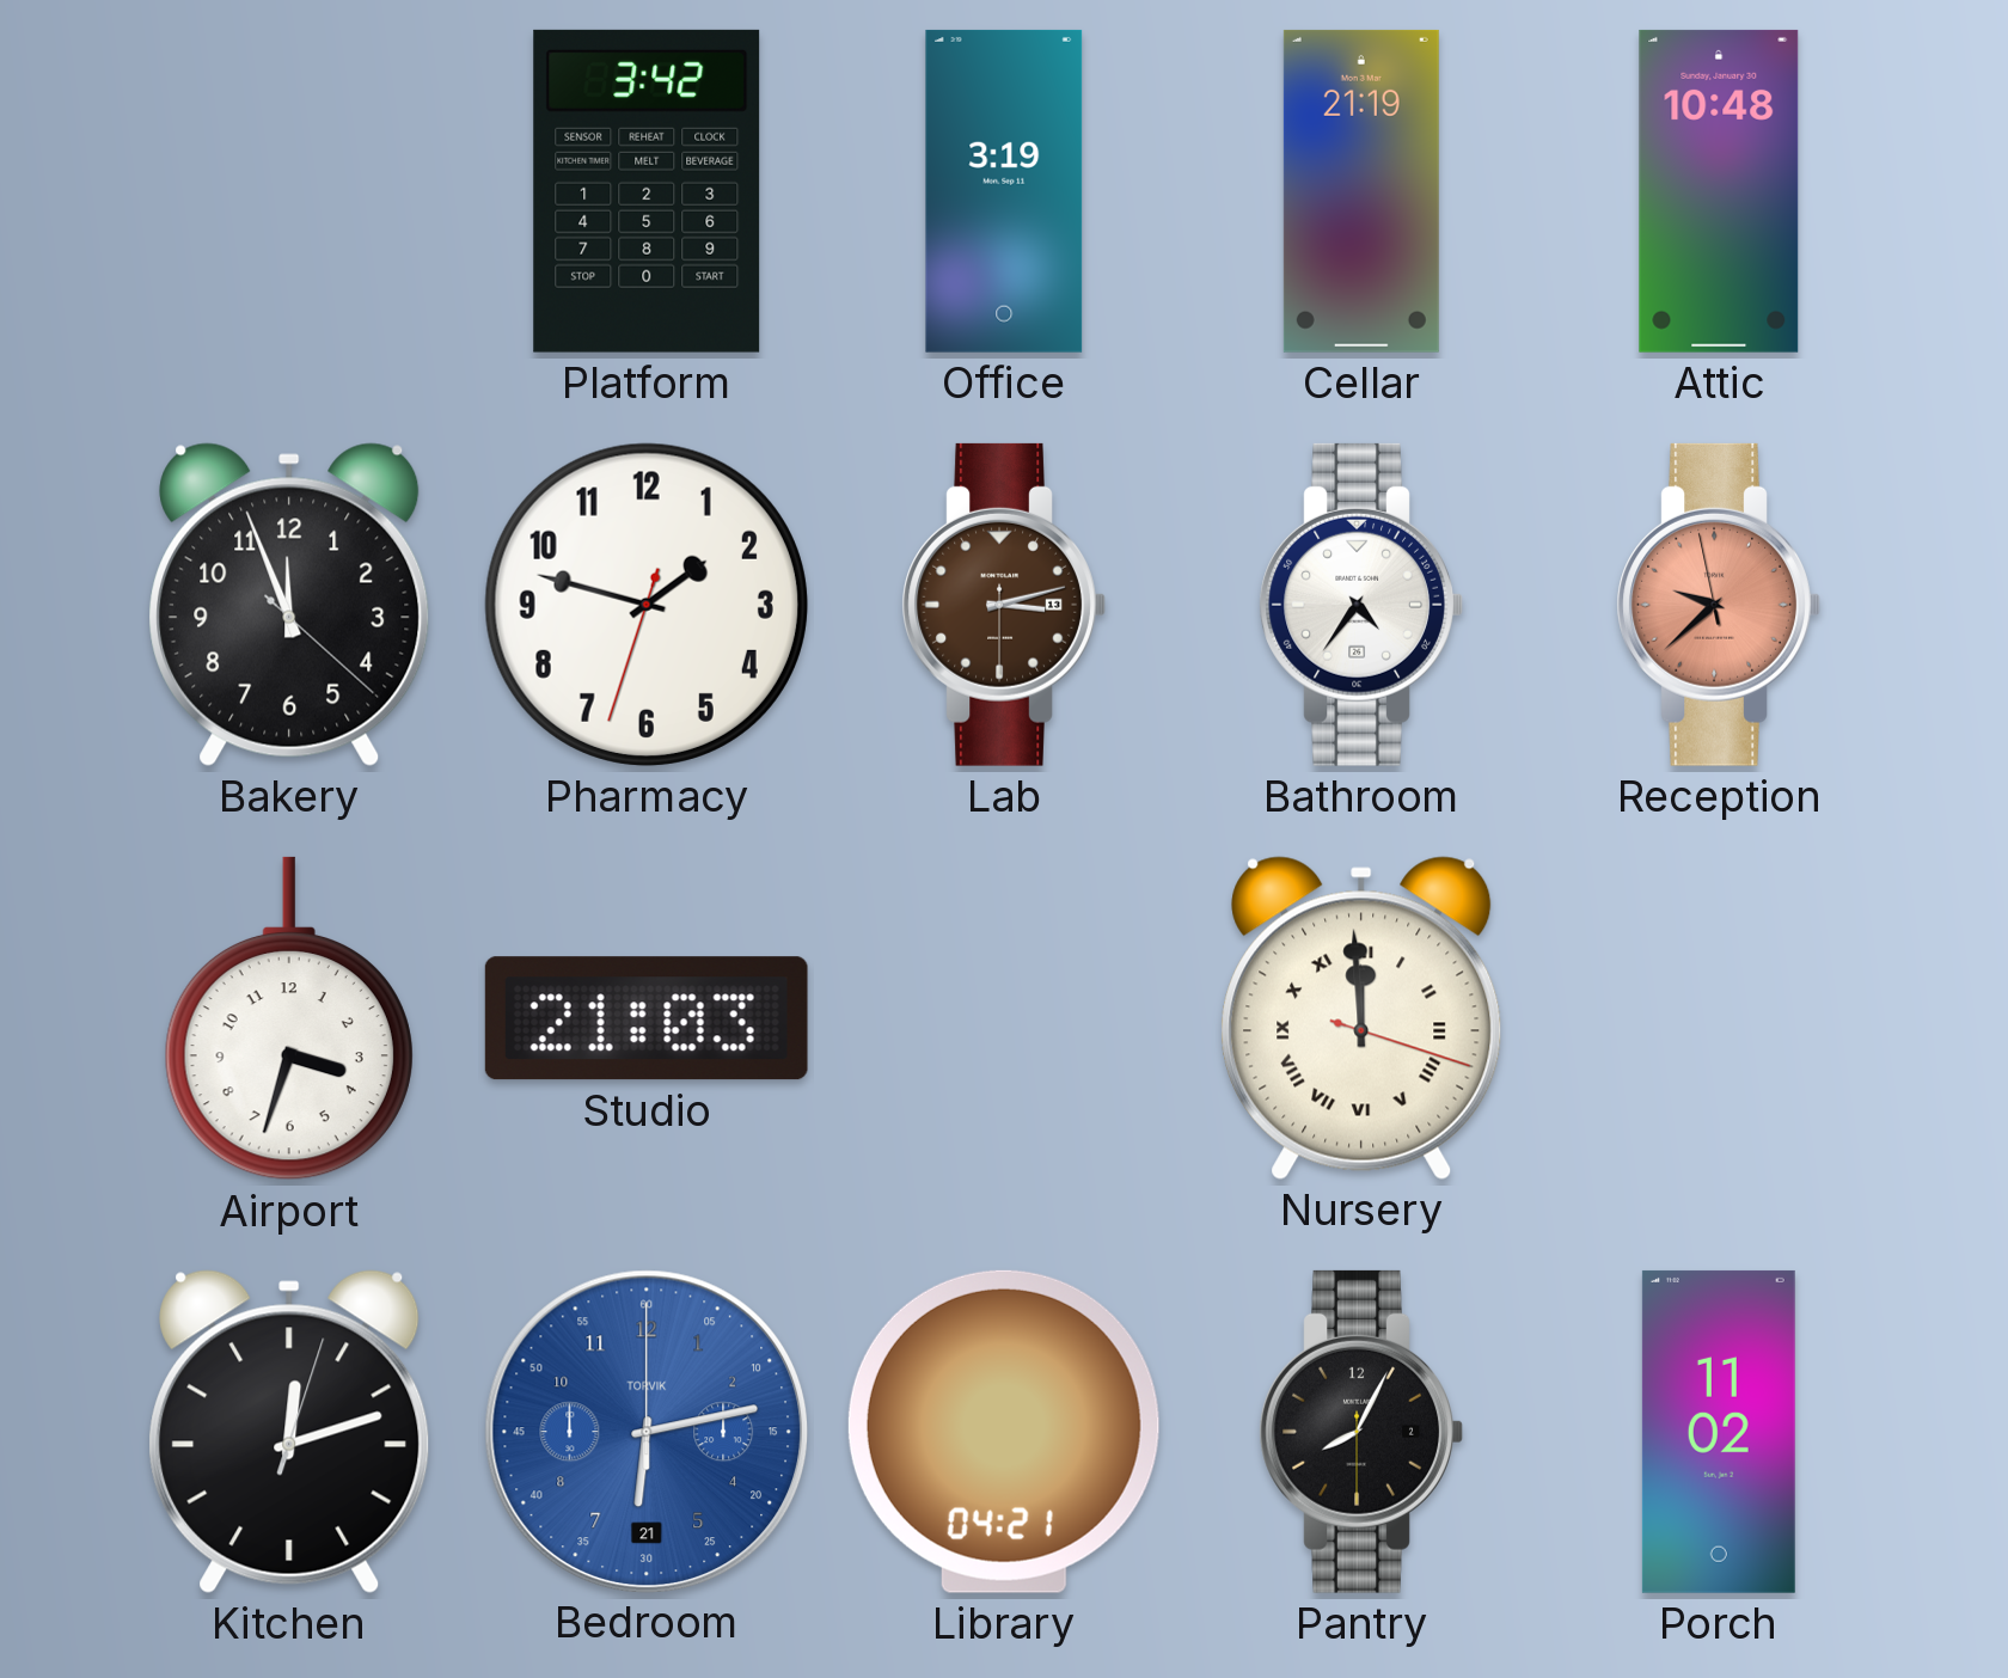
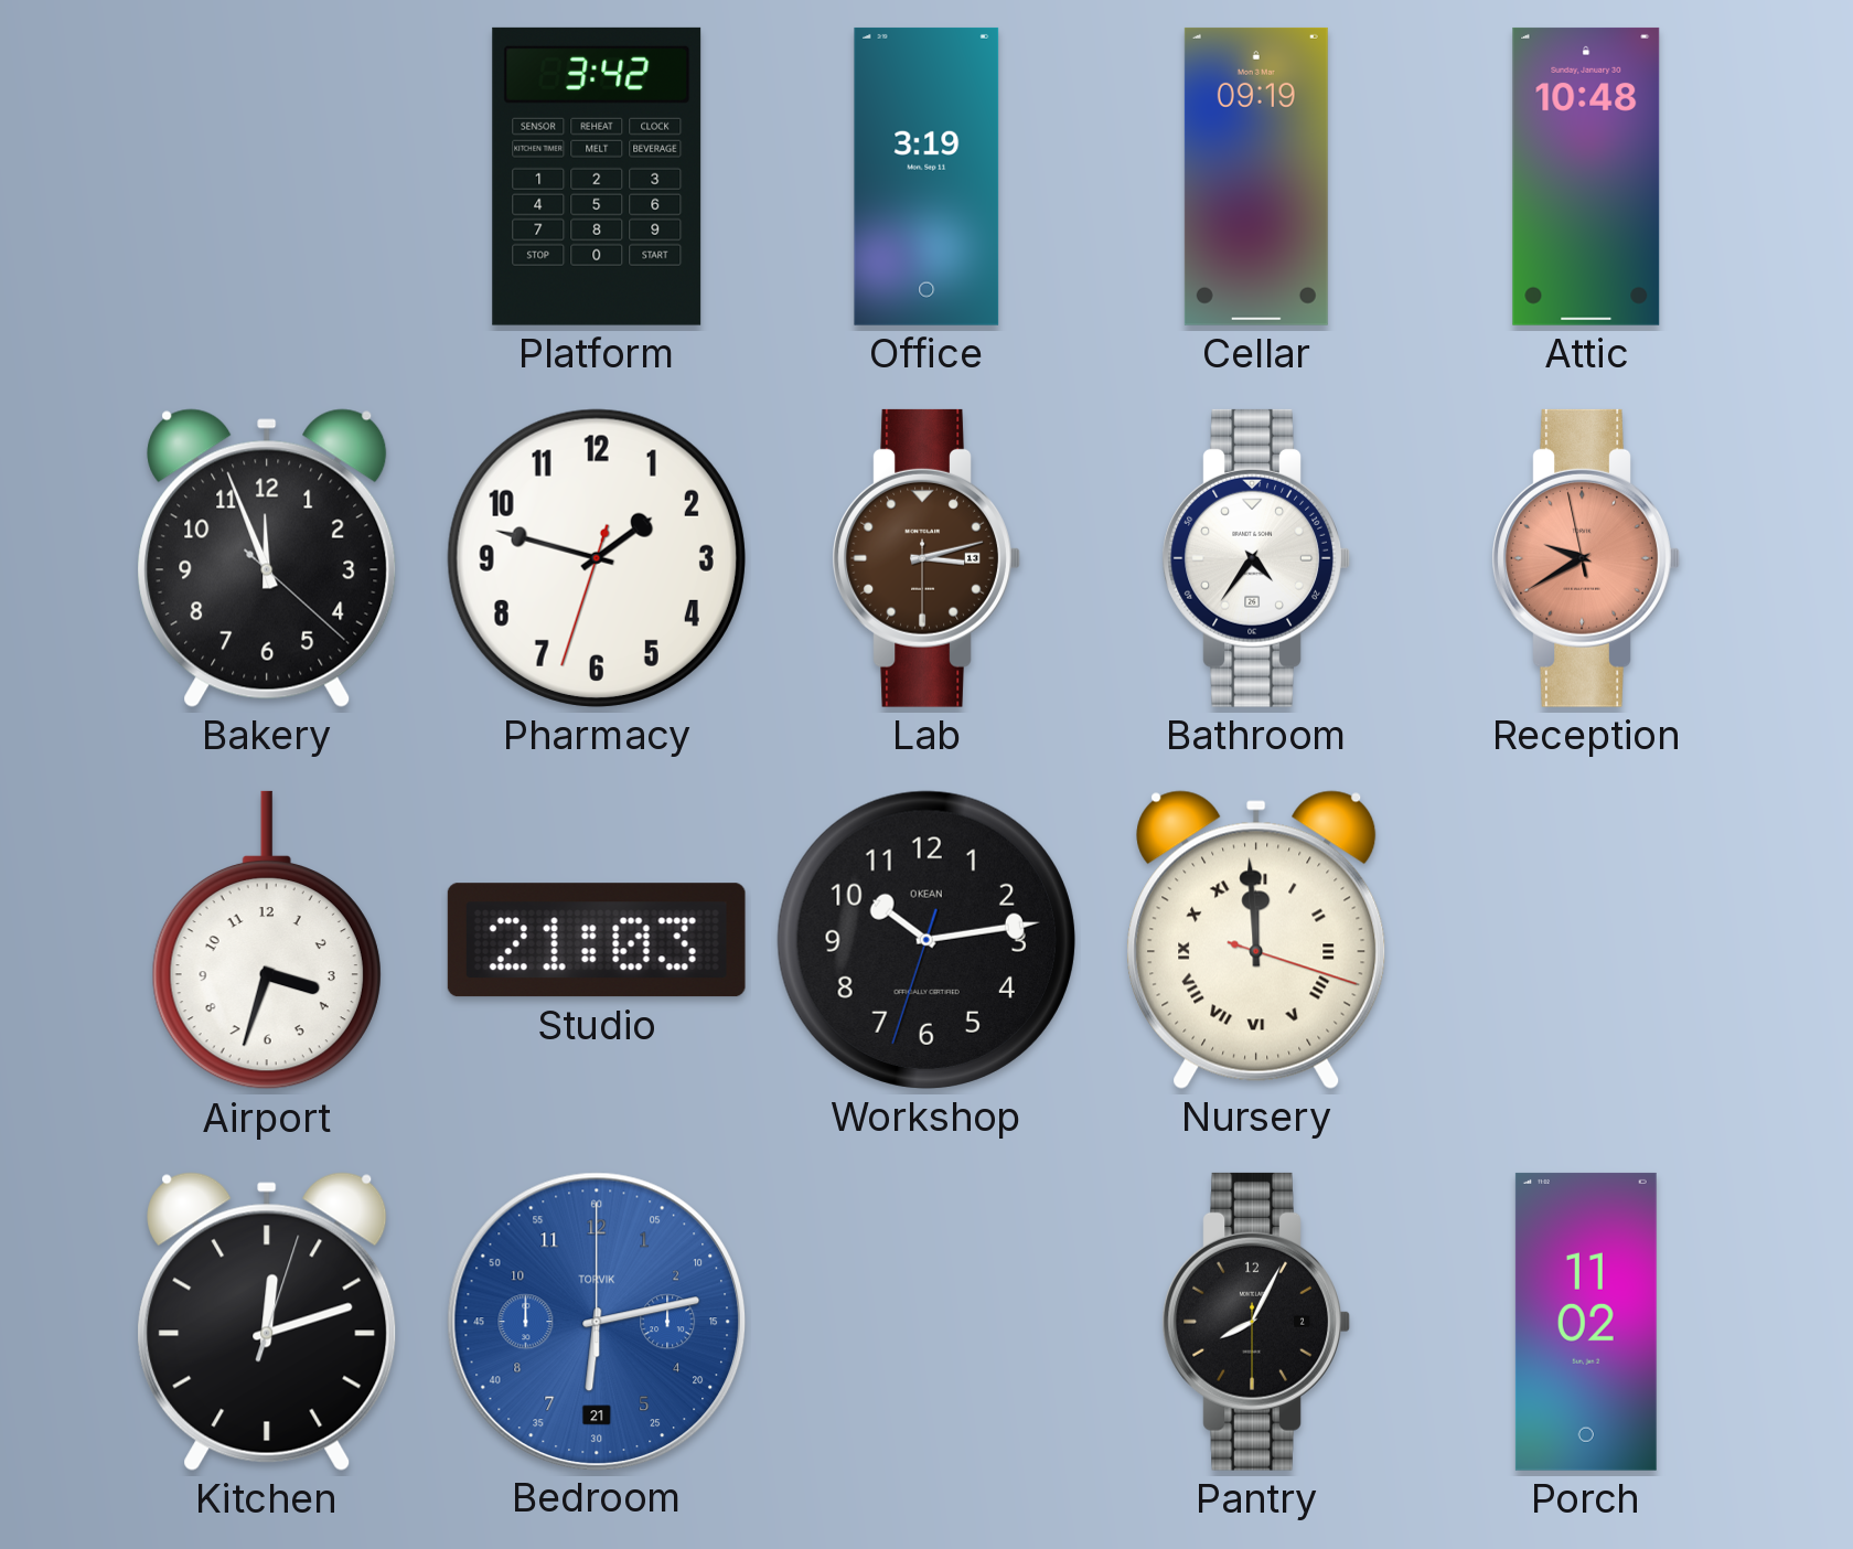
Cellar: 21:19 -> 09:19
Reception: 9:37 -> 9:39
Workshop: none -> 10:13
Library: 04:21 -> none
